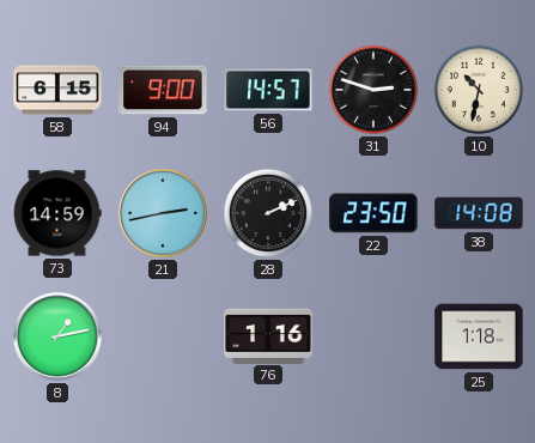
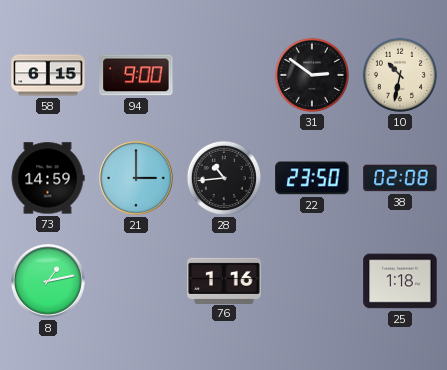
56: 14:57 -> none
31: 2:48 -> 2:51
21: 2:43 -> 3:00
28: 2:11 -> 10:44
38: 14:08 -> 02:08
